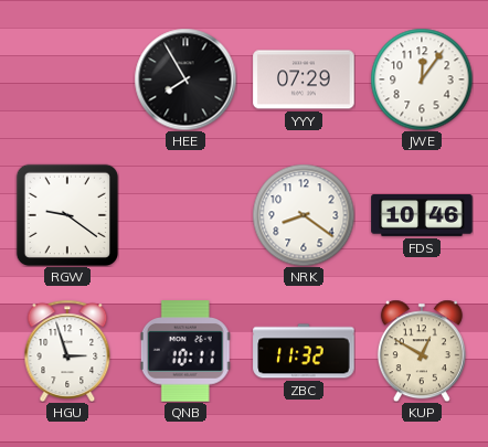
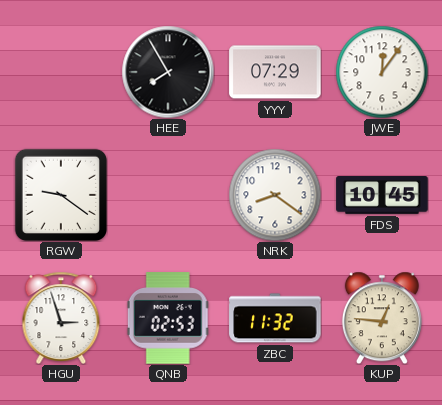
FDS: 10:46 -> 10:45
QNB: 10:11 -> 02:53
KUP: 12:50 -> 12:46
